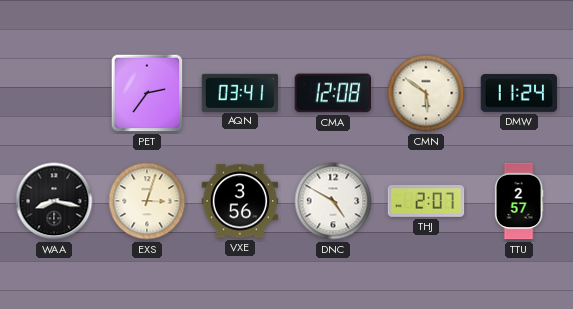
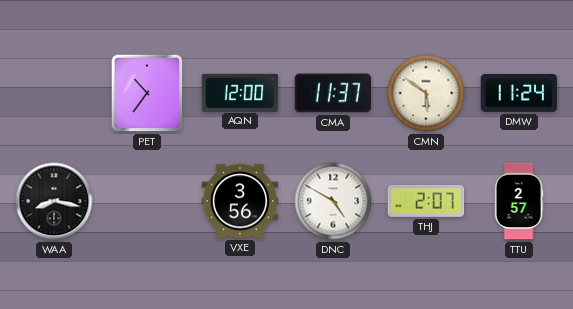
PET: 2:36 -> 10:36
AQN: 03:41 -> 12:00
CMA: 12:08 -> 11:37
EXS: 3:03 -> none
